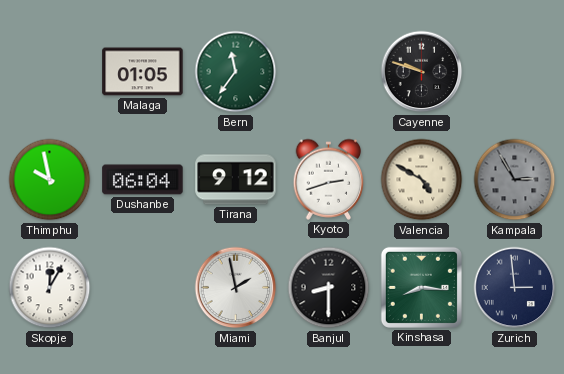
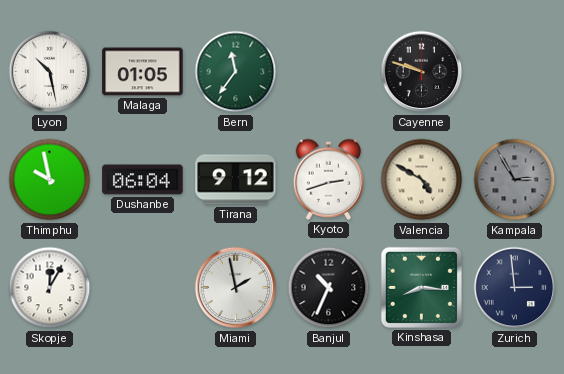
Lyon: none -> 10:28
Banjul: 8:30 -> 10:34
